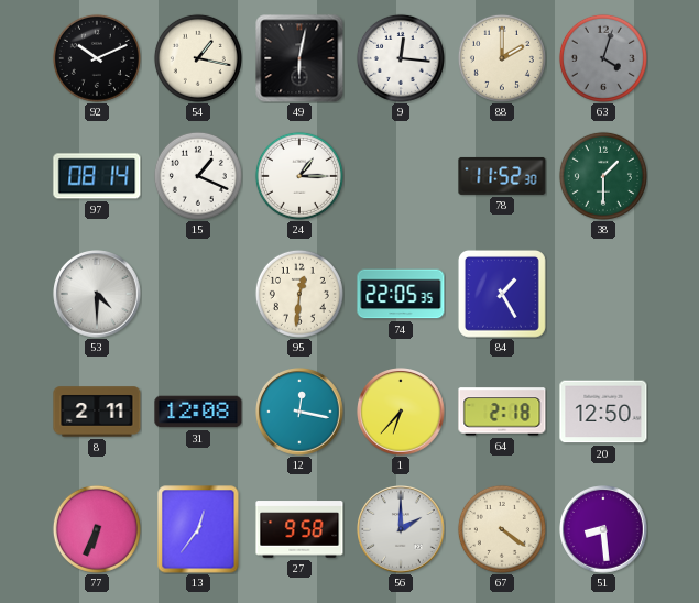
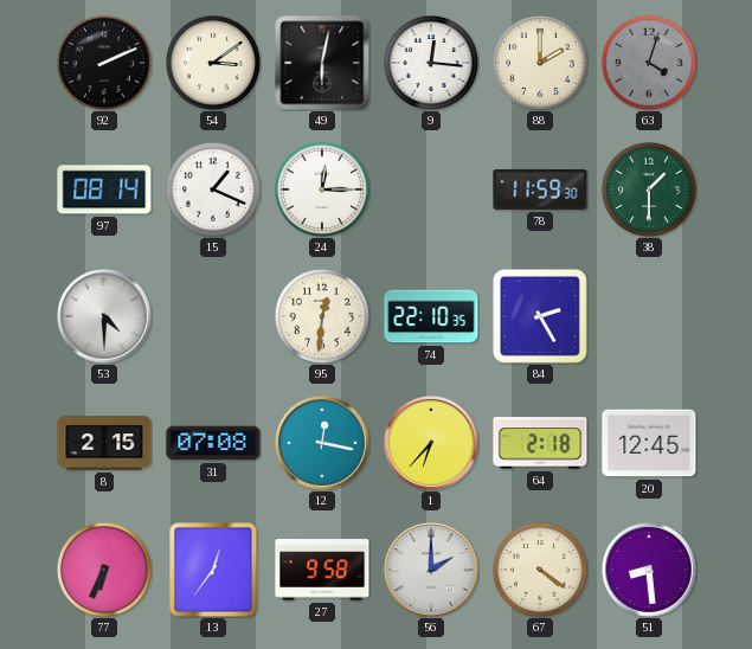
92: 10:11 -> 2:11
54: 1:17 -> 3:09
24: 1:15 -> 12:15
78: 11:52 -> 11:59
74: 22:05 -> 22:10
84: 1:25 -> 2:25
8: 2:11 -> 2:15
31: 12:08 -> 07:08
20: 12:50 -> 12:45
